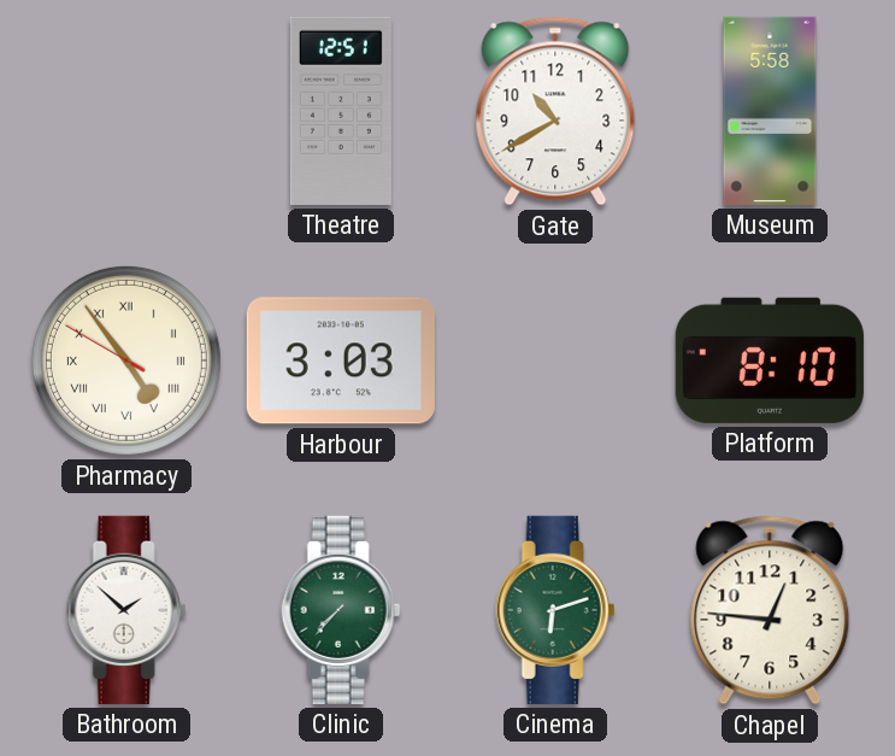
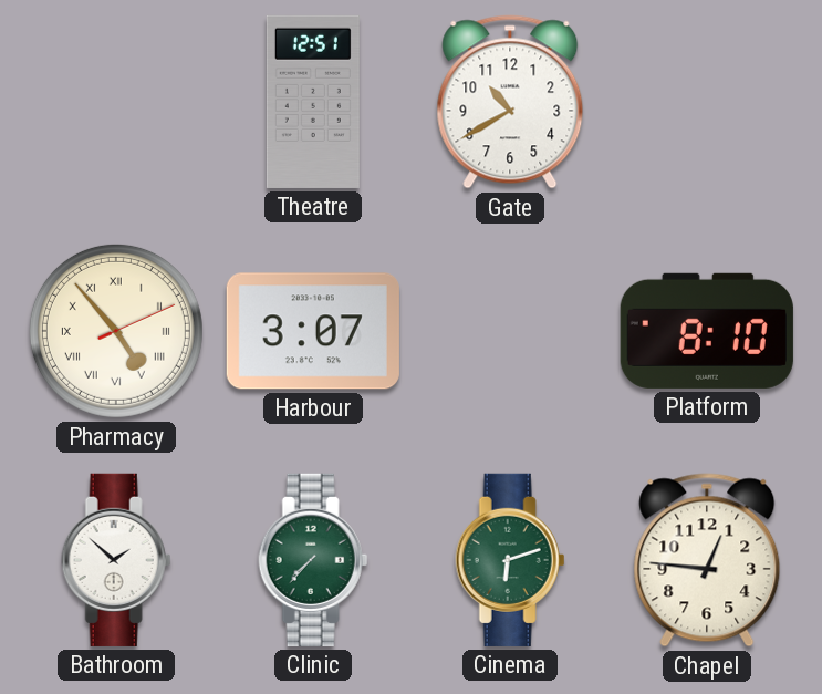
Museum: 5:58 -> none
Pharmacy: 4:53:50 -> 4:53:11
Harbour: 3:03 -> 3:07
